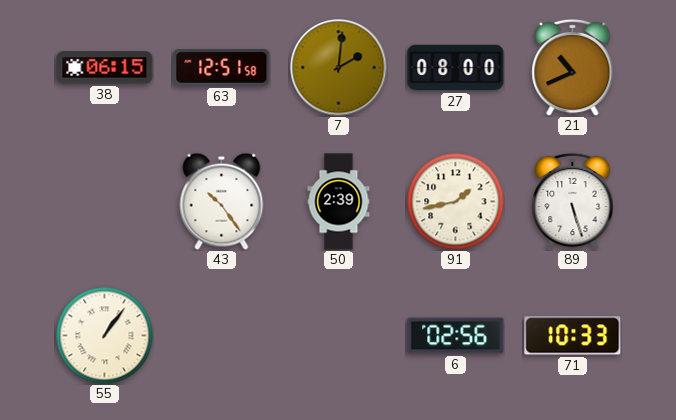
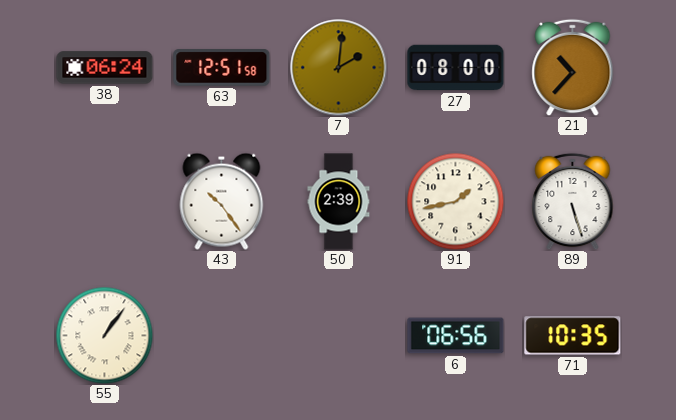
38: 06:15 -> 06:24
21: 10:41 -> 10:37
6: 02:56 -> 06:56
71: 10:33 -> 10:35
